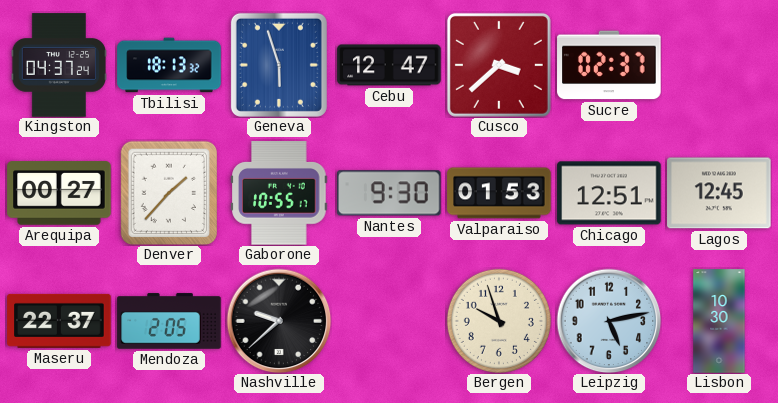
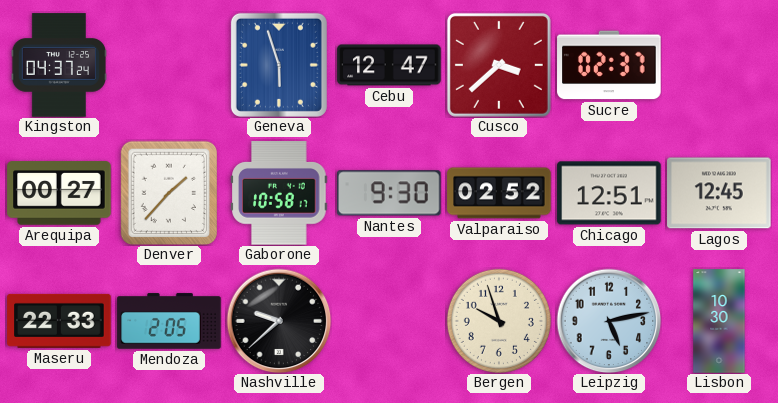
Tbilisi: 18:13 -> none
Gaborone: 10:55 -> 10:58
Valparaiso: 01:53 -> 02:52
Maseru: 22:37 -> 22:33
